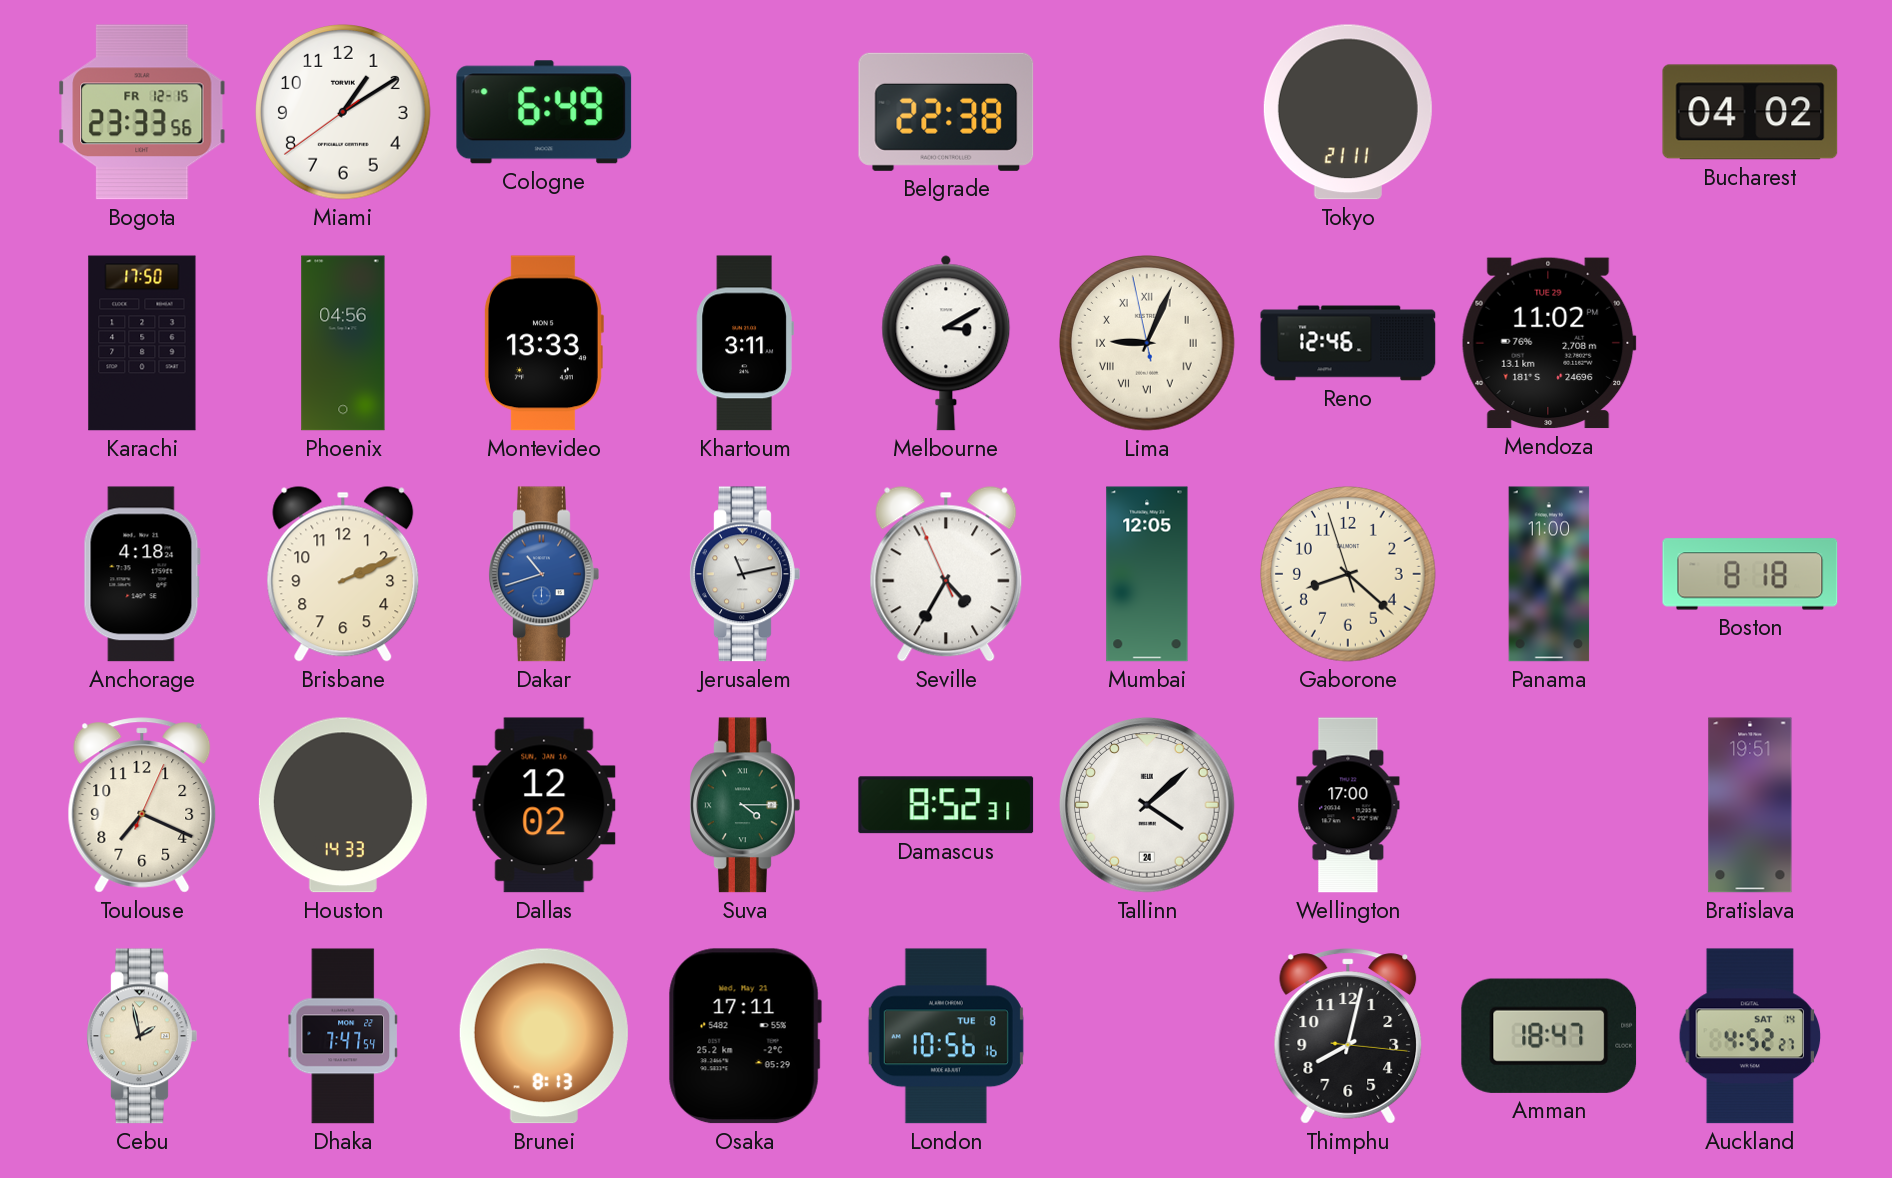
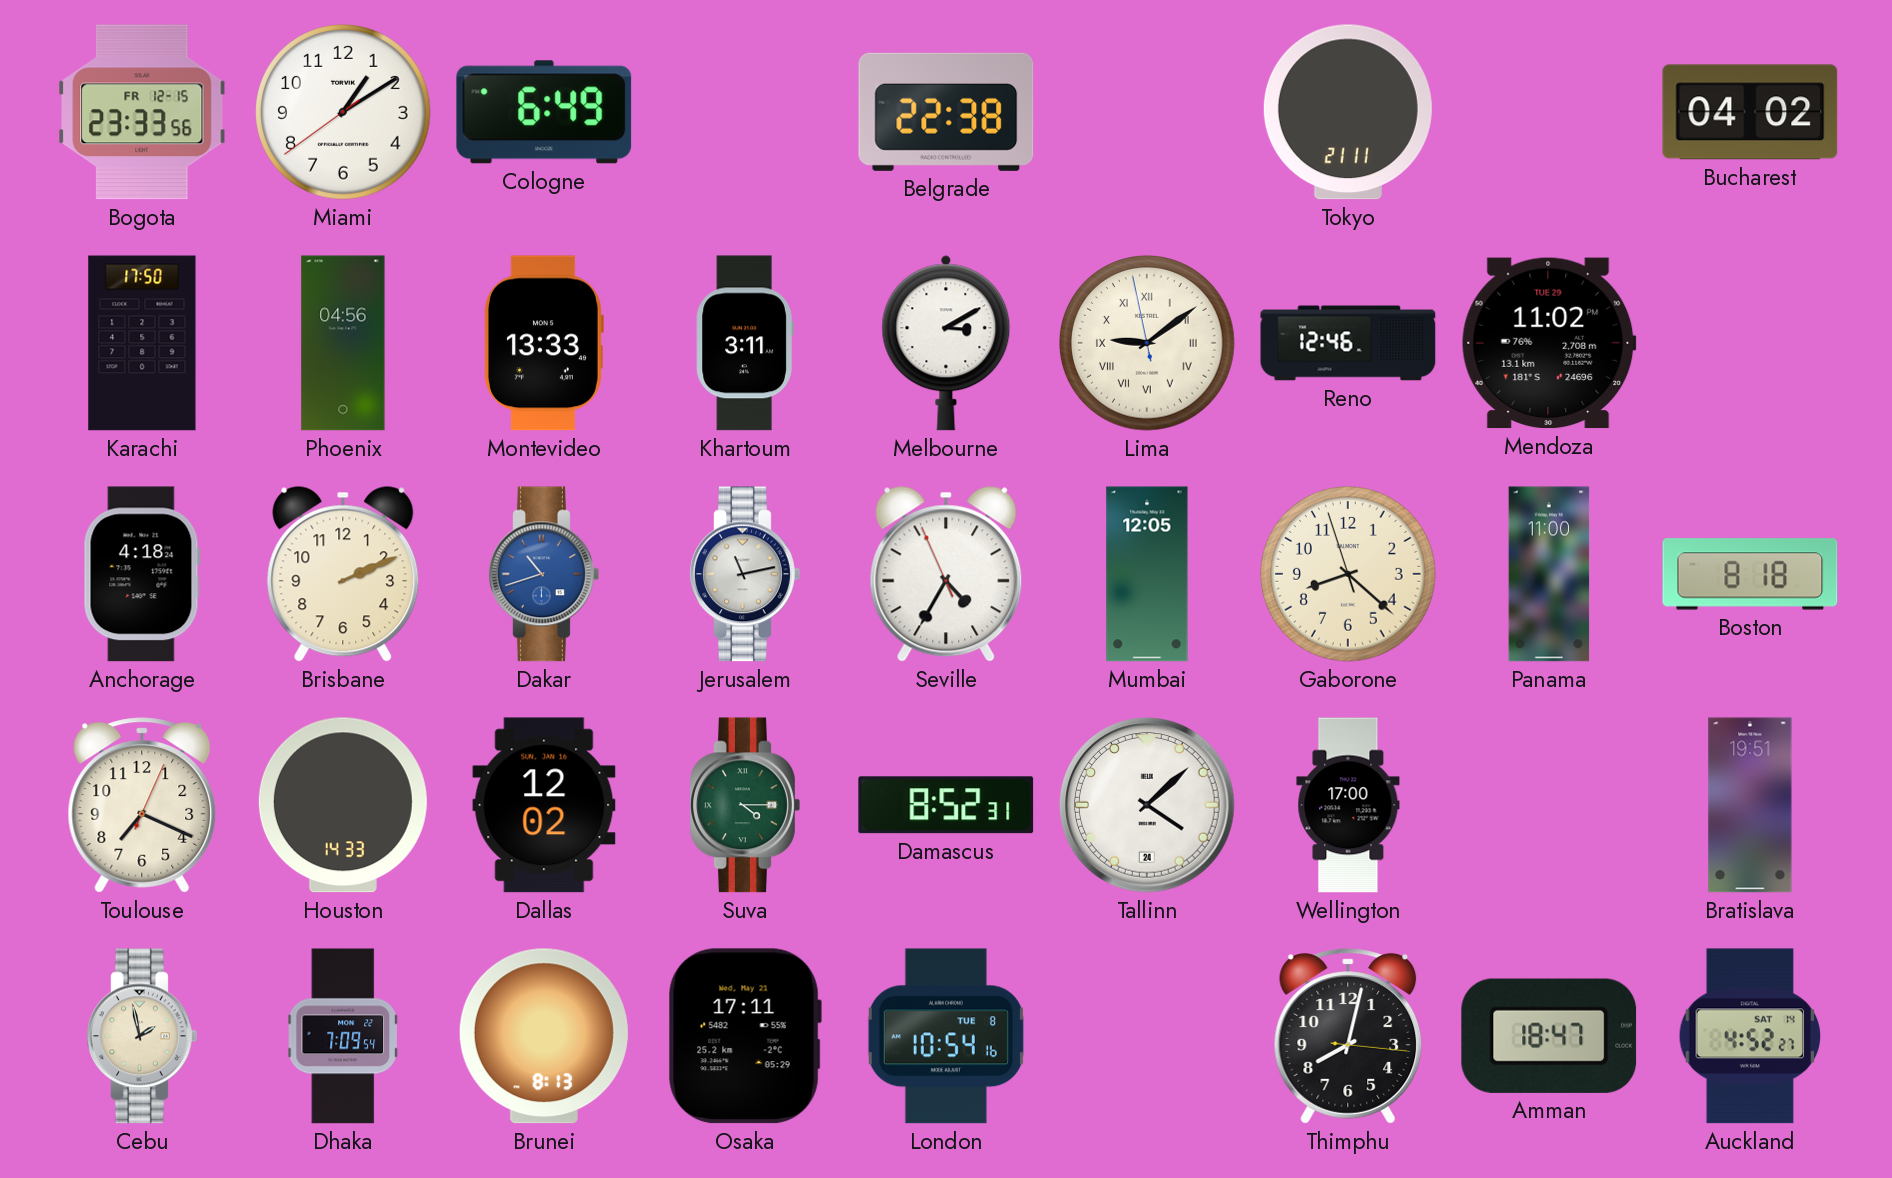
Lima: 9:03 -> 9:08
Dhaka: 7:47 -> 7:09
London: 10:56 -> 10:54
